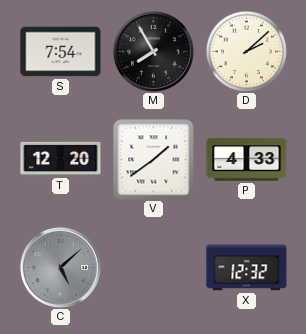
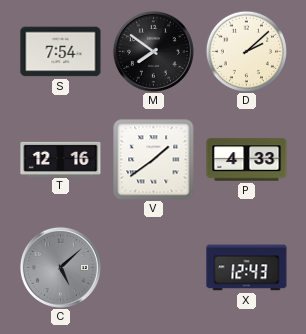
M: 7:55 -> 7:51
T: 12:20 -> 12:16
X: 12:32 -> 12:43
